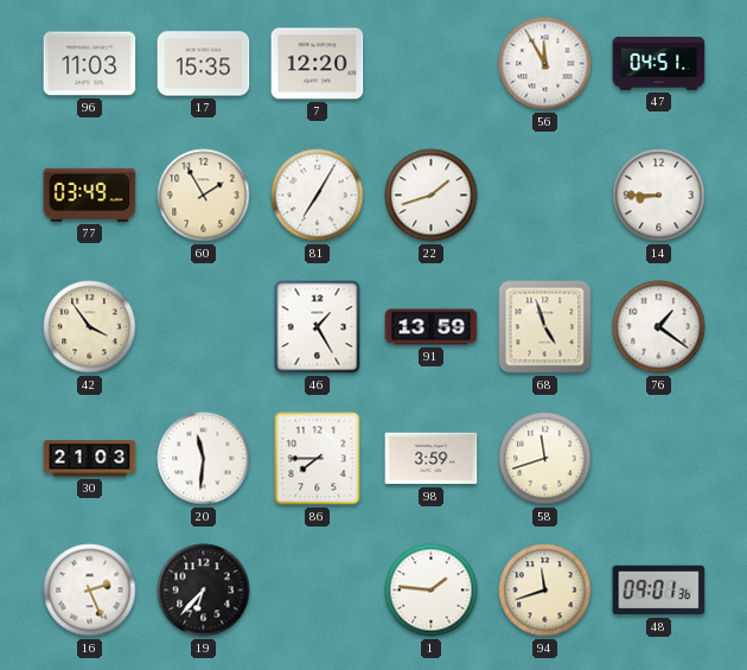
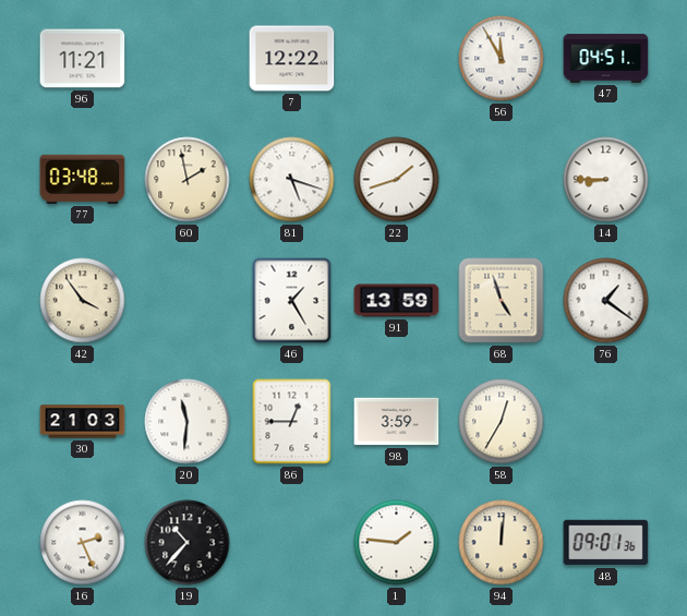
96: 11:03 -> 11:21
17: 15:35 -> none
7: 12:20 -> 12:22
77: 03:49 -> 03:48
60: 1:55 -> 1:58
81: 7:05 -> 5:18
86: 7:45 -> 12:45
58: 11:42 -> 12:35
19: 6:37 -> 10:37
94: 11:42 -> 12:01
